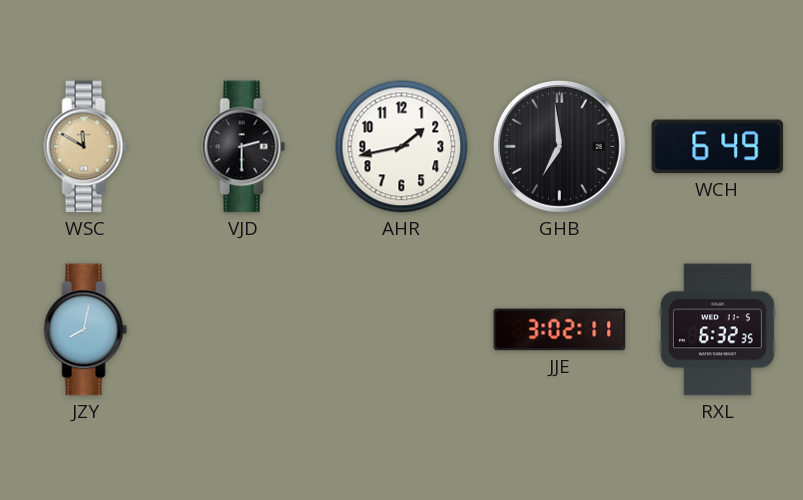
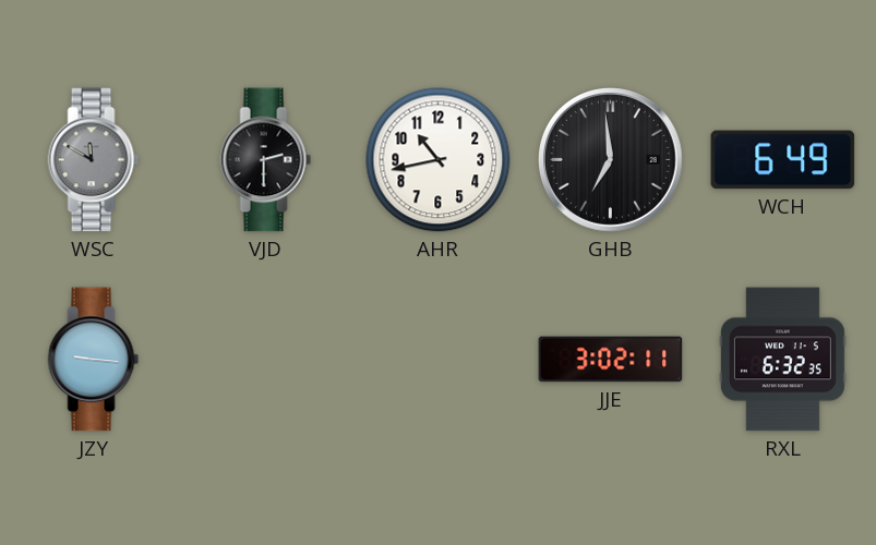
WSC dial: champagne -> grey
AHR: 1:43 -> 10:43
JZY: 8:02 -> 9:16
